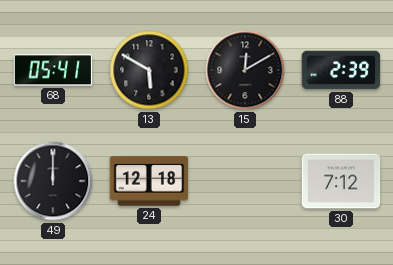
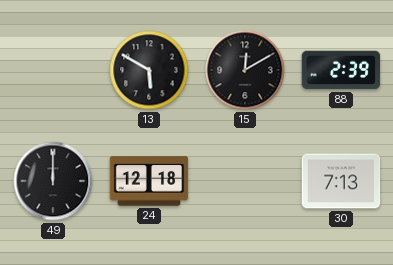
68: 05:41 -> none
30: 7:12 -> 7:13
